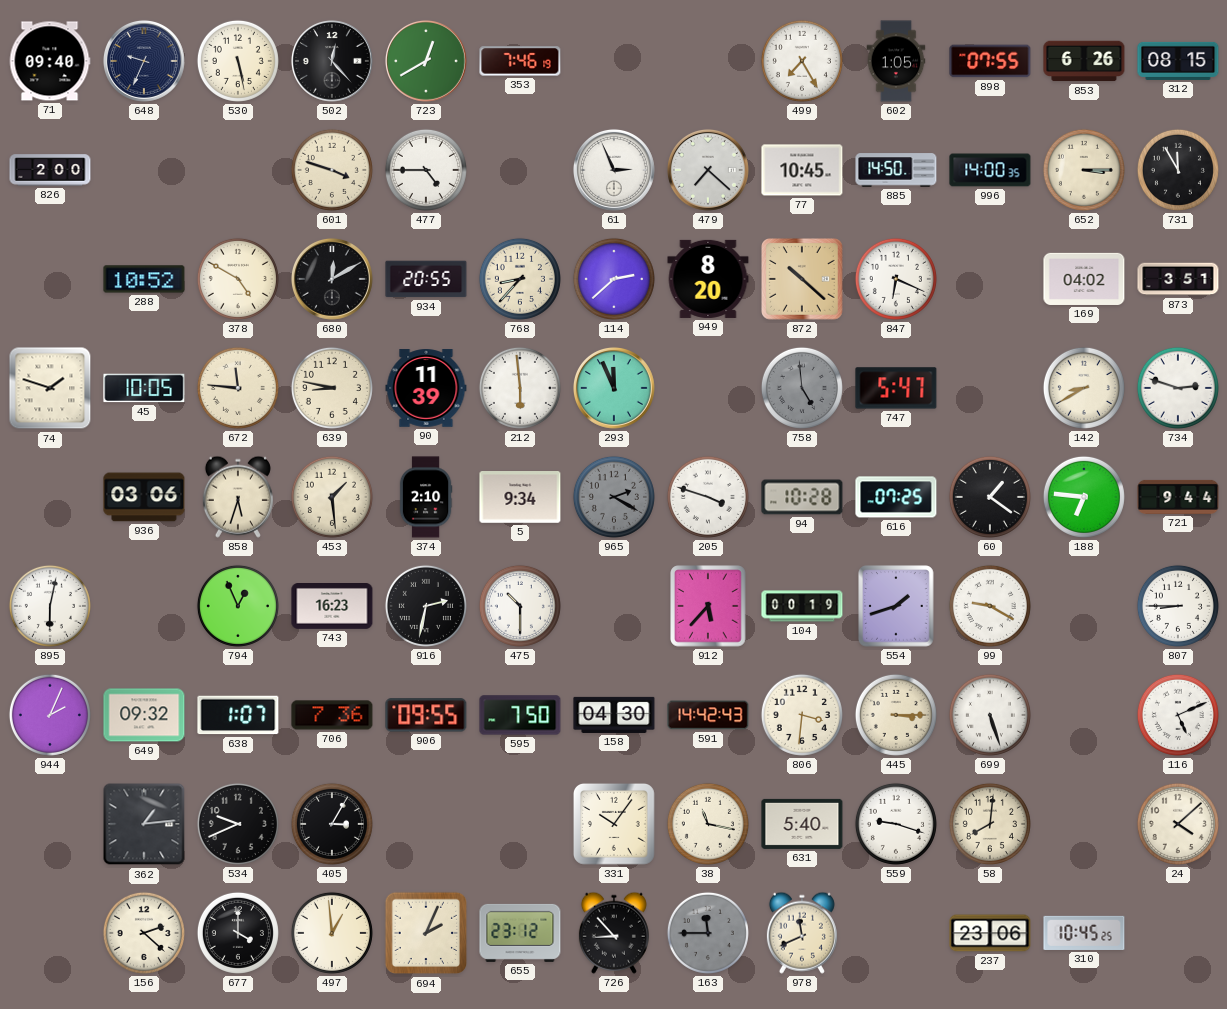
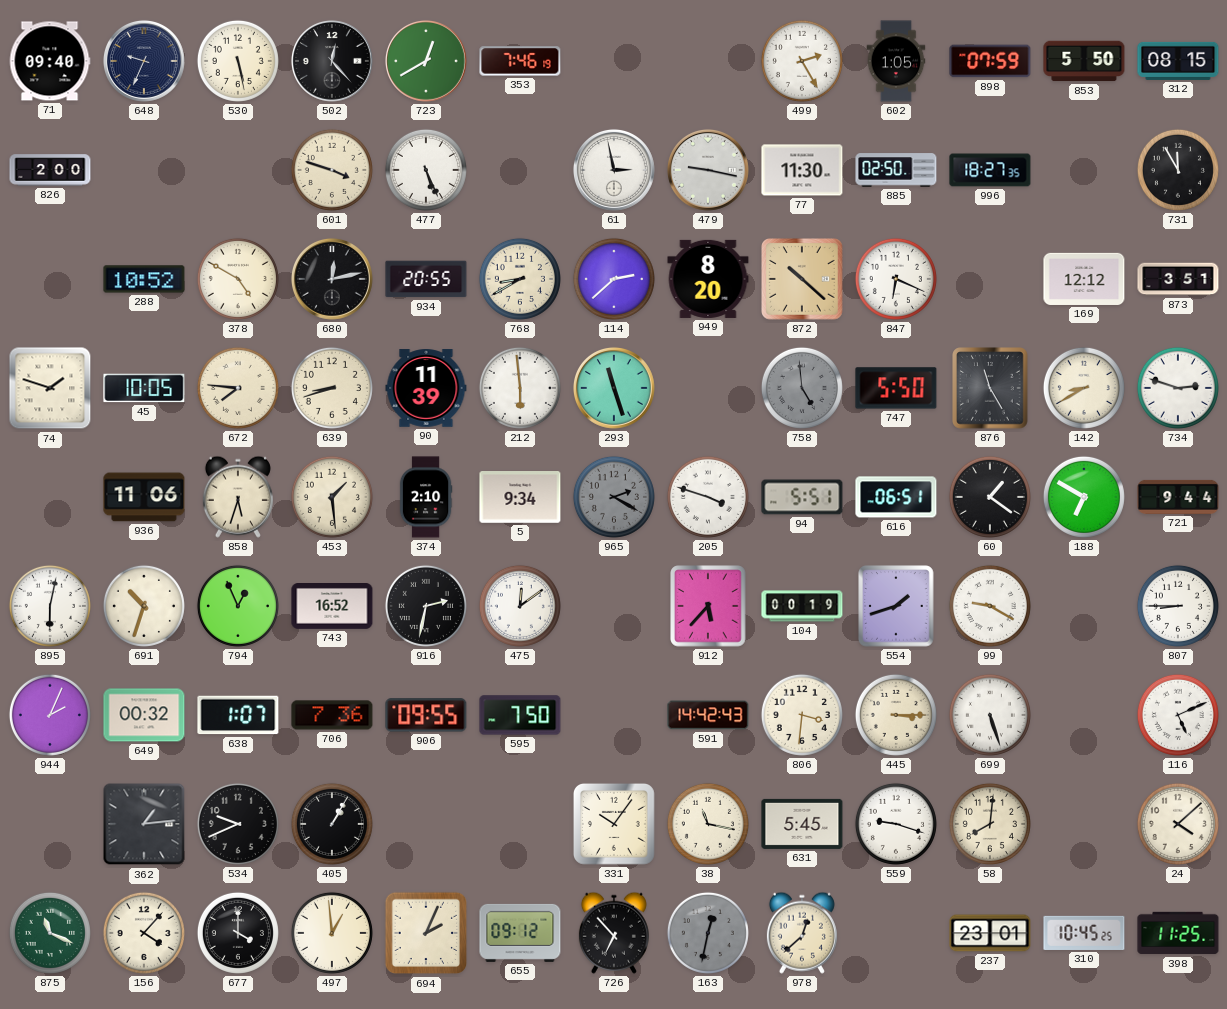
499: 7:25 -> 2:25
898: 07:55 -> 07:59
853: 6:26 -> 5:50
477: 4:45 -> 5:26
61: 2:56 -> 2:58
479: 7:22 -> 9:17
77: 10:45 -> 11:30
885: 14:50 -> 02:50
996: 14:00 -> 18:27
652: 3:15 -> none
680: 12:10 -> 12:13
768: 8:37 -> 8:40
169: 04:02 -> 12:12
672: 11:46 -> 7:46
639: 8:47 -> 8:42
293: 11:56 -> 11:27
747: 5:47 -> 5:50
876: none -> 11:25
936: 03:06 -> 11:06
94: 10:28 -> 5:51
616: 07:25 -> 06:51
188: 6:46 -> 6:50
691: none -> 10:33
743: 16:23 -> 16:52
475: 10:30 -> 12:09
649: 09:32 -> 00:32
158: 04:30 -> none
405: 3:05 -> 1:05
631: 5:40 -> 5:45
875: none -> 11:19
156: 2:22 -> 4:07
655: 23:12 -> 09:12
726: 8:53 -> 6:53
163: 11:45 -> 12:32
978: 11:41 -> 12:38
237: 23:06 -> 23:01
398: none -> 11:25
